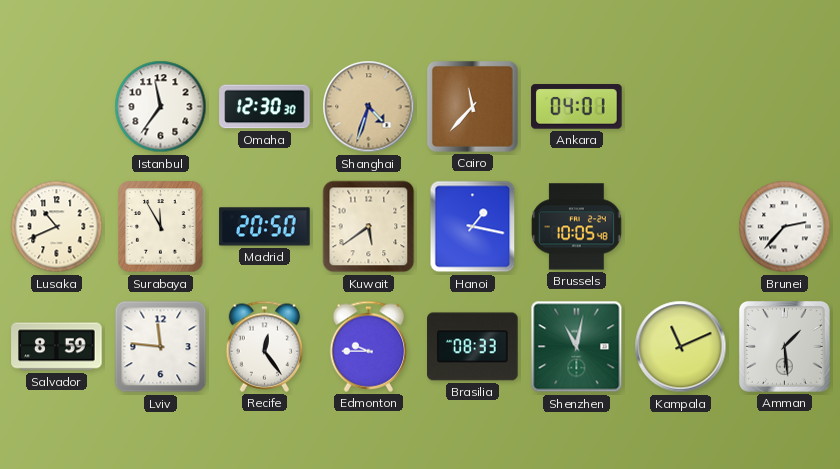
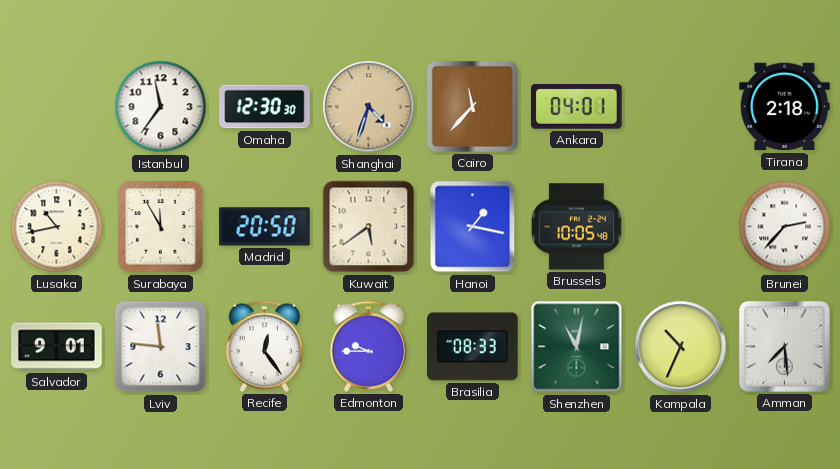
Tirana: none -> 2:18
Lusaka: 10:41 -> 10:43
Salvador: 8:59 -> 9:01
Kampala: 11:11 -> 10:34
Amman: 1:29 -> 7:29
